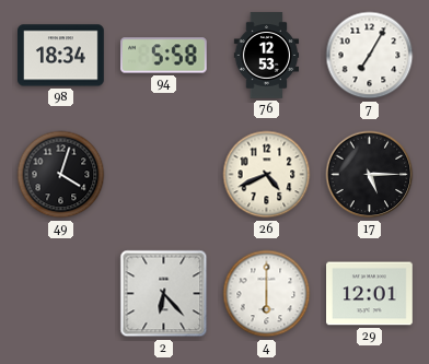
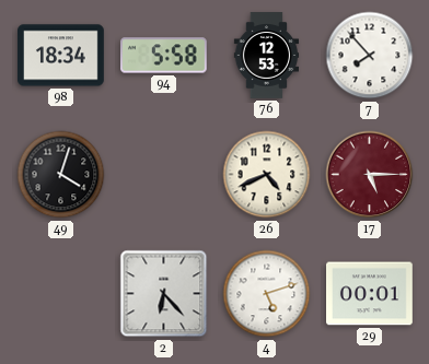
7: 7:05 -> 7:53
17 dial: black -> burgundy
4: 6:00 -> 5:12
29: 12:01 -> 00:01
